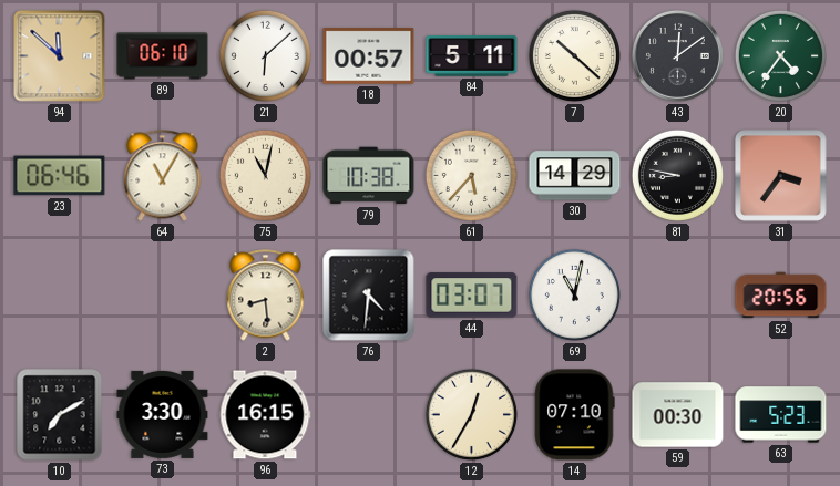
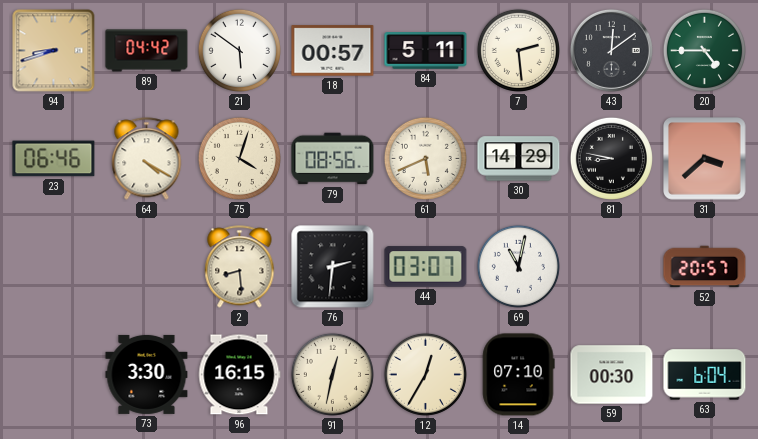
94: 11:52 -> 8:42
89: 06:10 -> 04:42
21: 6:08 -> 5:51
7: 10:22 -> 2:29
20: 4:36 -> 4:45
64: 11:05 -> 4:20
75: 11:02 -> 4:03
79: 10:38 -> 08:56
61: 5:37 -> 5:41
31: 3:36 -> 3:38
76: 4:31 -> 2:31
52: 20:56 -> 20:57
10: 7:10 -> none
91: none -> 12:32
63: 5:23 -> 6:04
